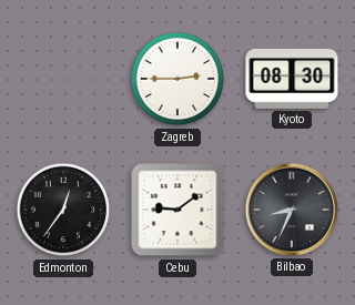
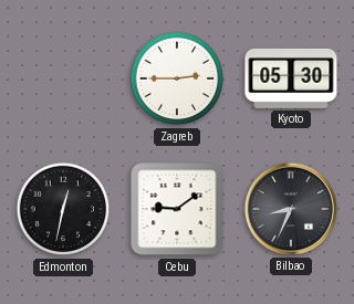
Kyoto: 08:30 -> 05:30
Edmonton: 12:36 -> 12:32
